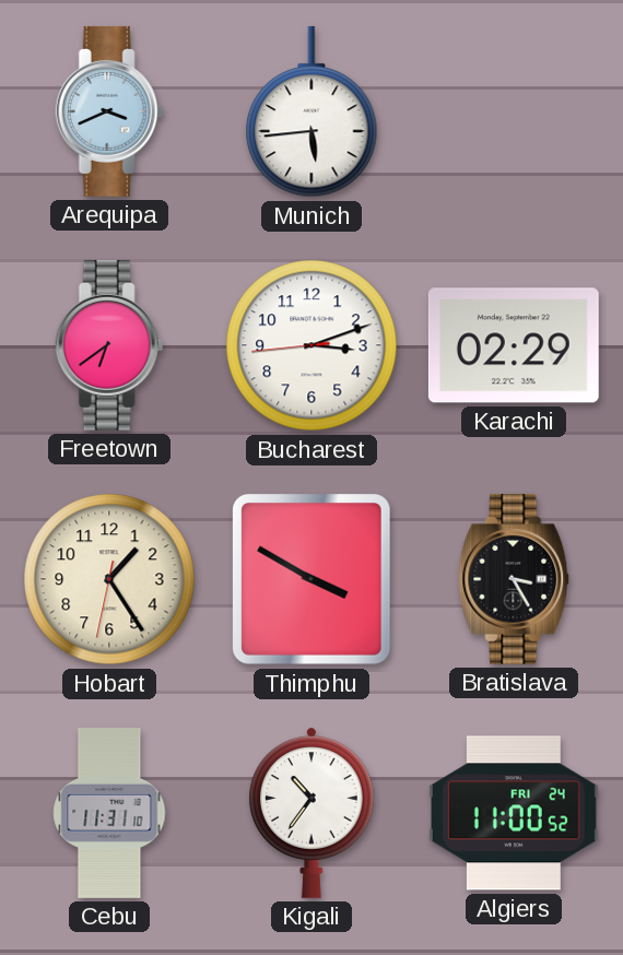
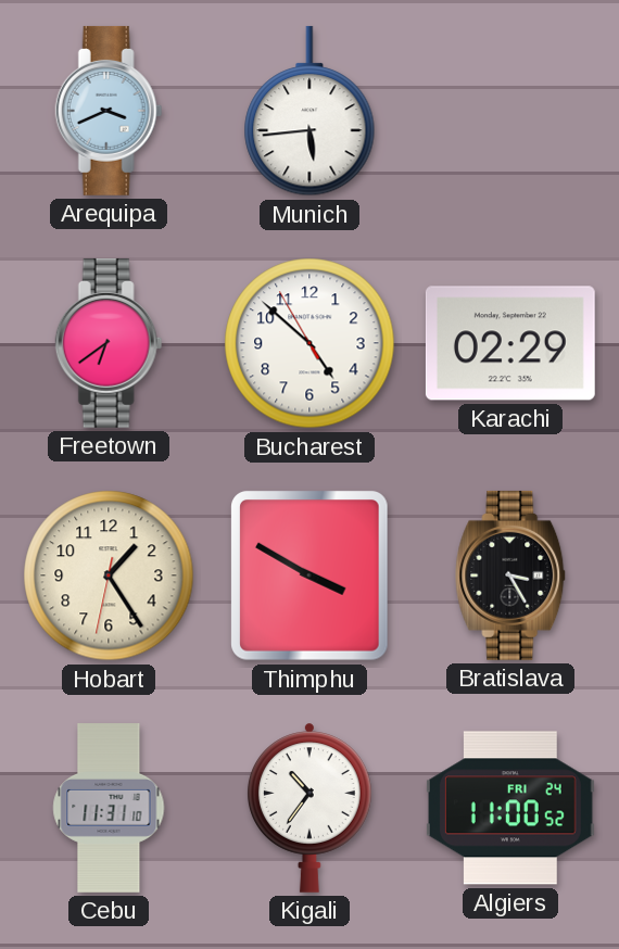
Bucharest: 3:11 -> 4:51
